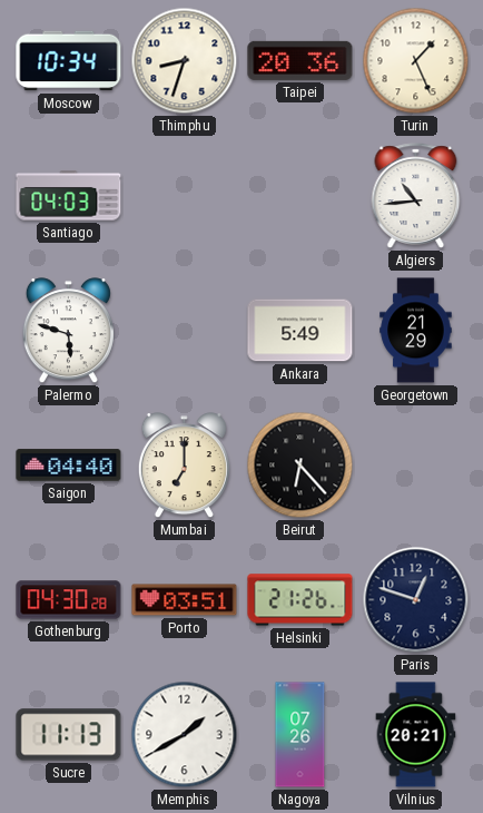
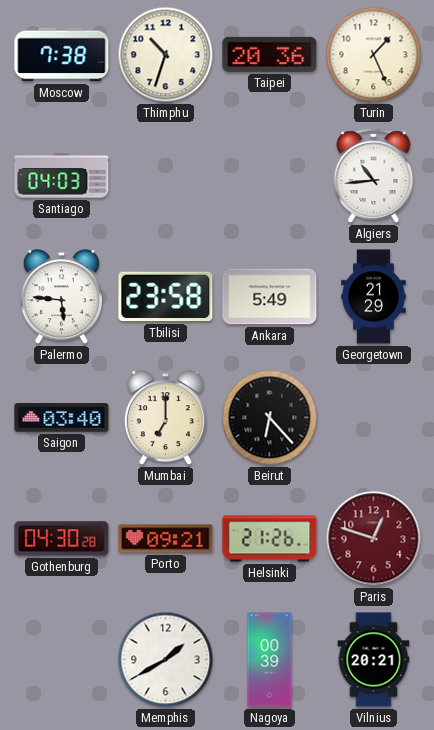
Moscow: 10:34 -> 7:38
Thimphu: 8:33 -> 10:33
Palermo: 5:48 -> 5:46
Tbilisi: none -> 23:58
Saigon: 04:40 -> 03:40
Porto: 03:51 -> 09:21
Paris dial: navy -> burgundy
Sucre: 11:13 -> none
Nagoya: 07:26 -> 00:39
